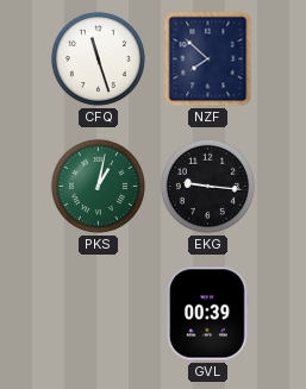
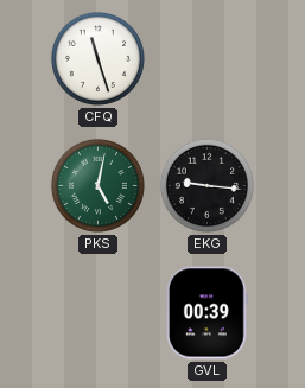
NZF: 7:52 -> none
PKS: 1:02 -> 5:02
